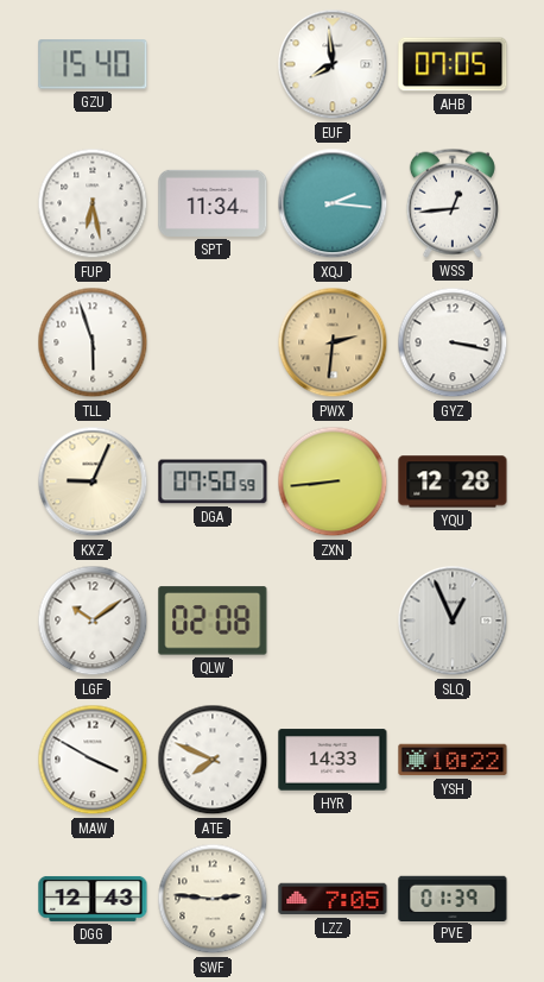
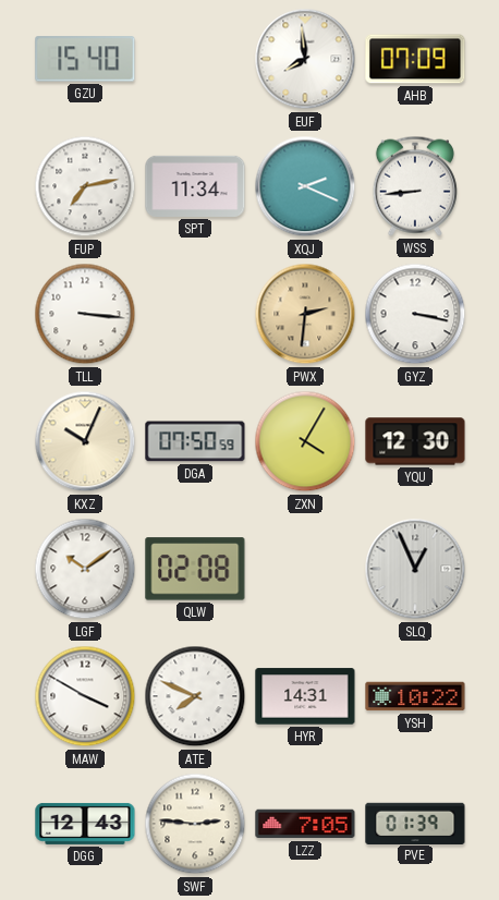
AHB: 07:05 -> 07:09
FUP: 6:28 -> 7:13
XQJ: 2:16 -> 2:19
WSS: 12:44 -> 8:44
TLL: 5:57 -> 3:16
KXZ: 9:04 -> 10:04
ZXN: 8:44 -> 4:05
YQU: 12:28 -> 12:30
HYR: 14:33 -> 14:31
